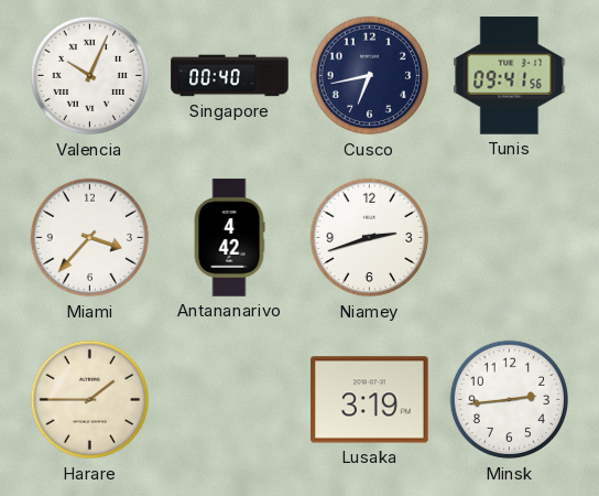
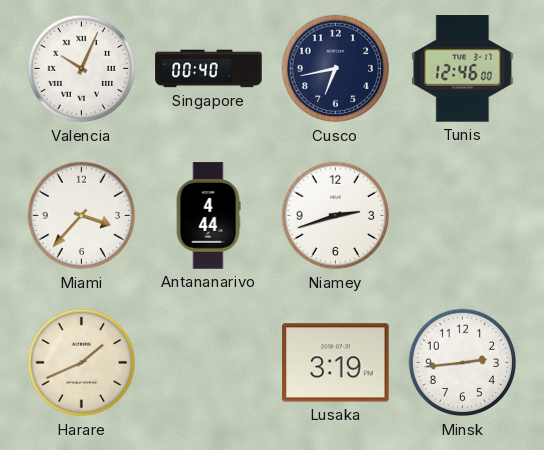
Tunis: 09:41 -> 12:46
Antananarivo: 4:42 -> 4:44
Harare: 1:45 -> 1:41
